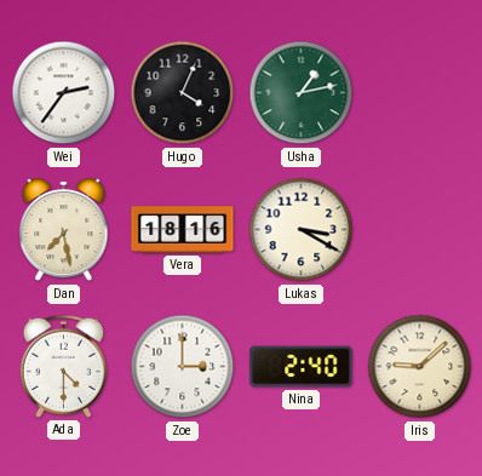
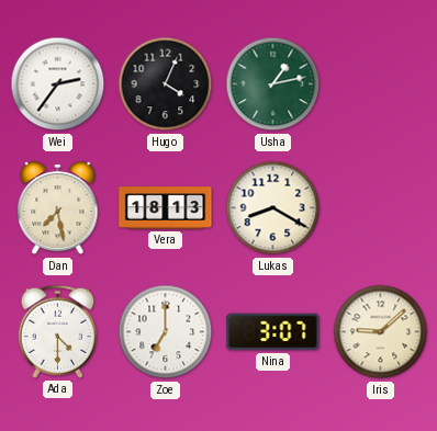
Vera: 18:16 -> 18:13
Lukas: 3:20 -> 8:20
Zoe: 3:00 -> 7:00
Nina: 2:40 -> 3:07
